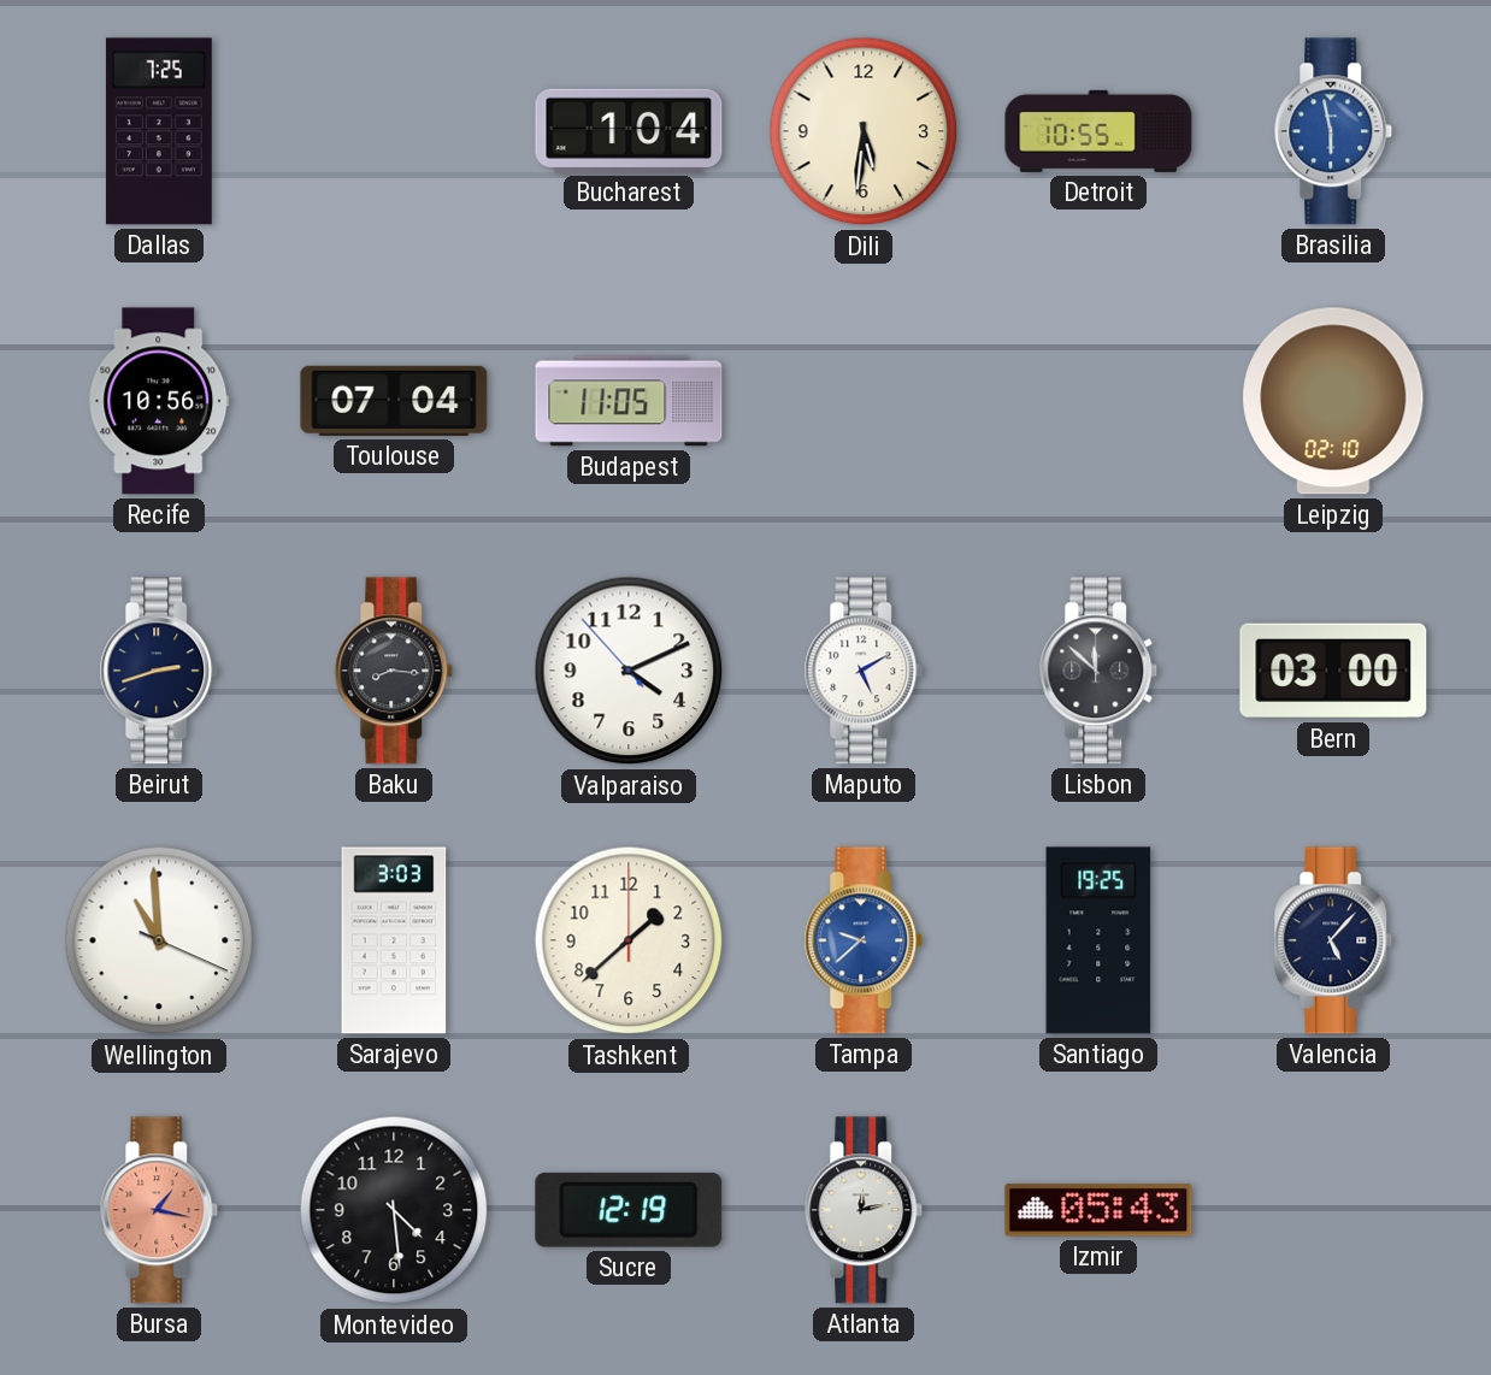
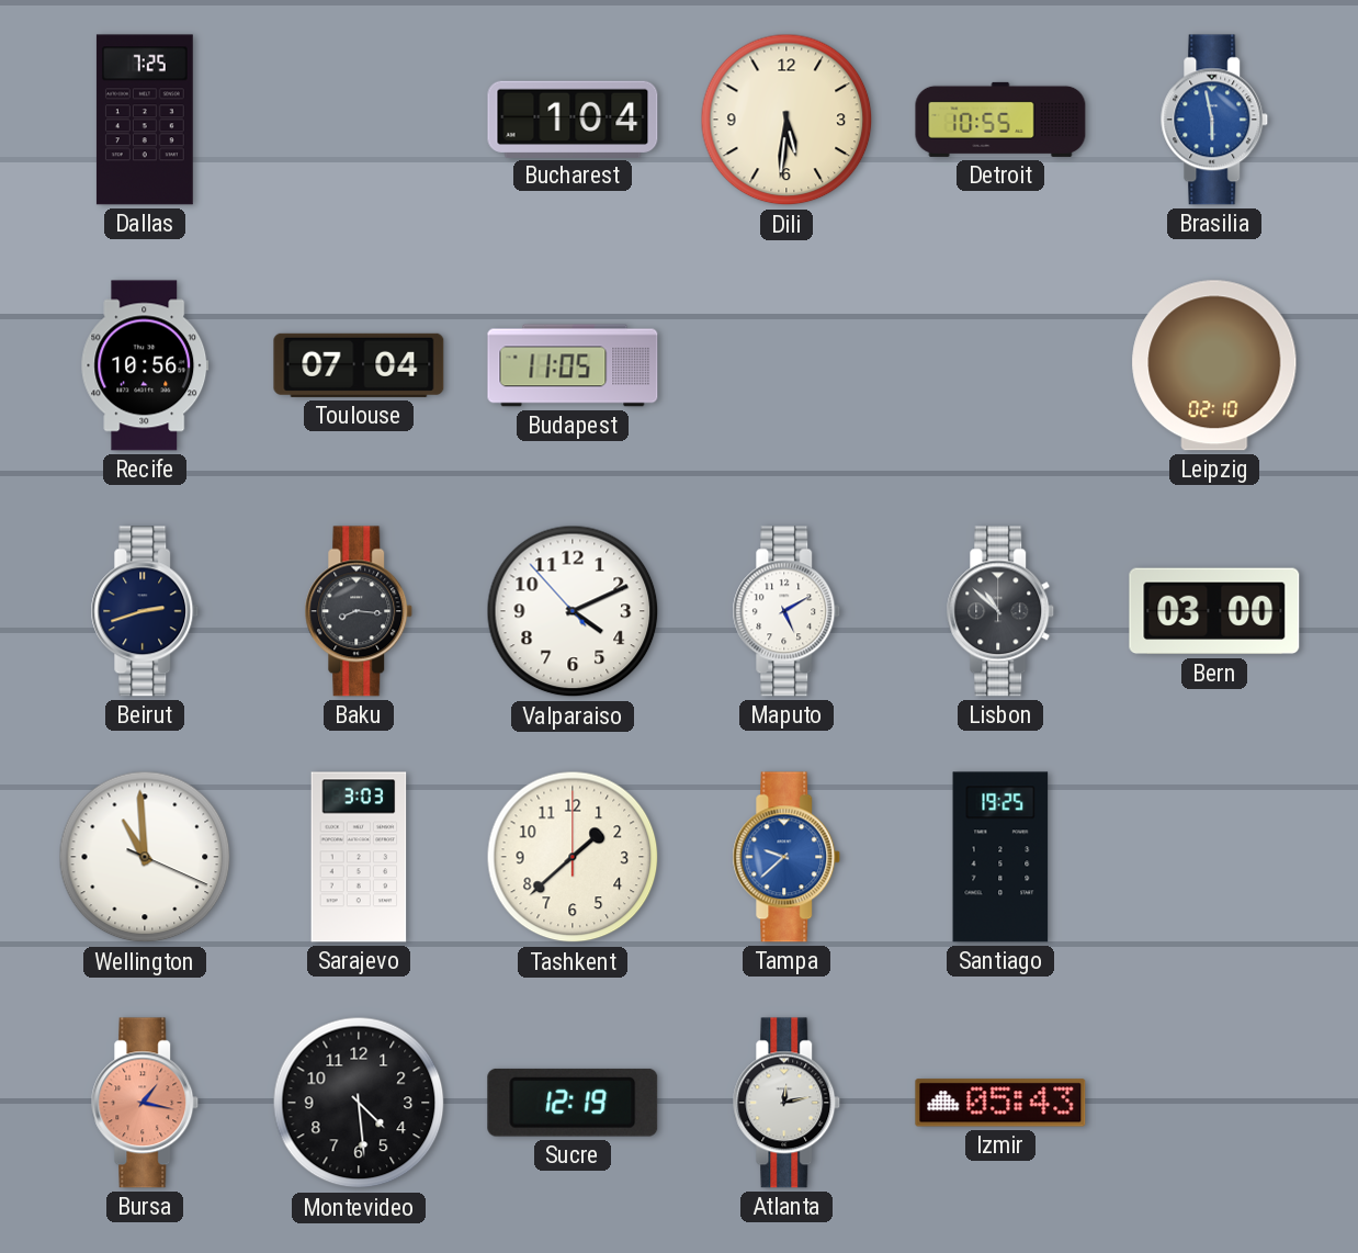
Lisbon: 11:52 -> 10:52
Valencia: 5:07 -> none
